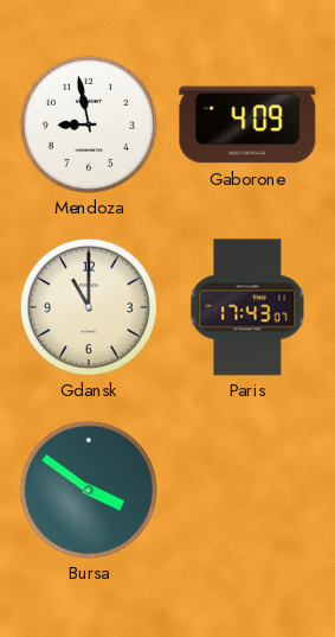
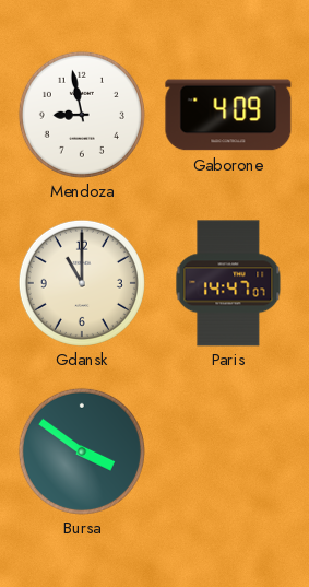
Paris: 17:43 -> 14:47
